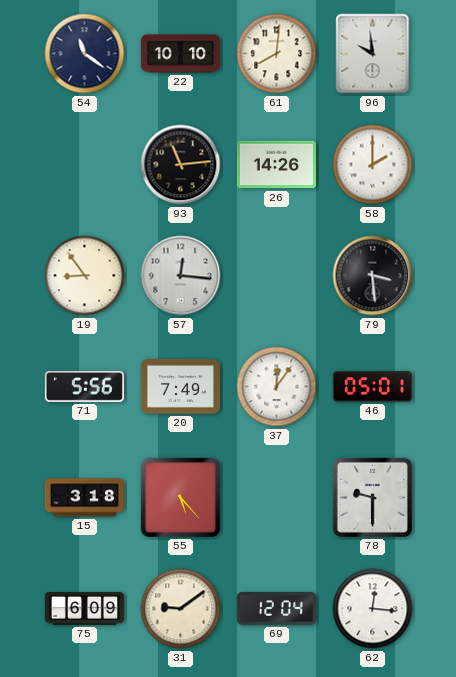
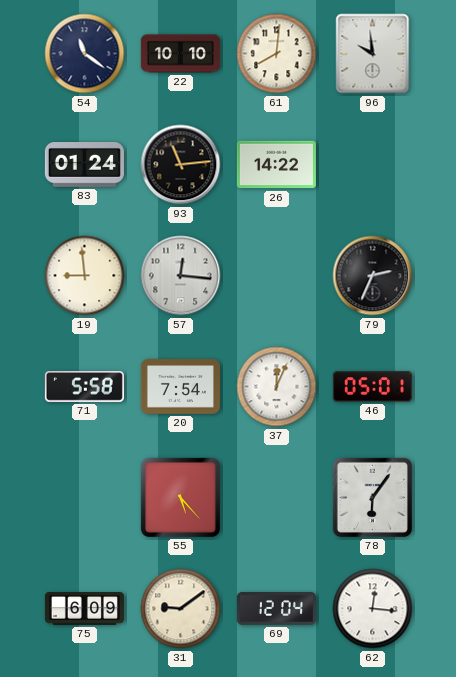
83: none -> 01:24
26: 14:26 -> 14:22
58: 2:00 -> none
19: 8:54 -> 8:59
79: 3:29 -> 2:34
71: 5:56 -> 5:58
20: 7:49 -> 7:54
37: 12:06 -> 12:04
15: 3:18 -> none
78: 9:30 -> 6:06
